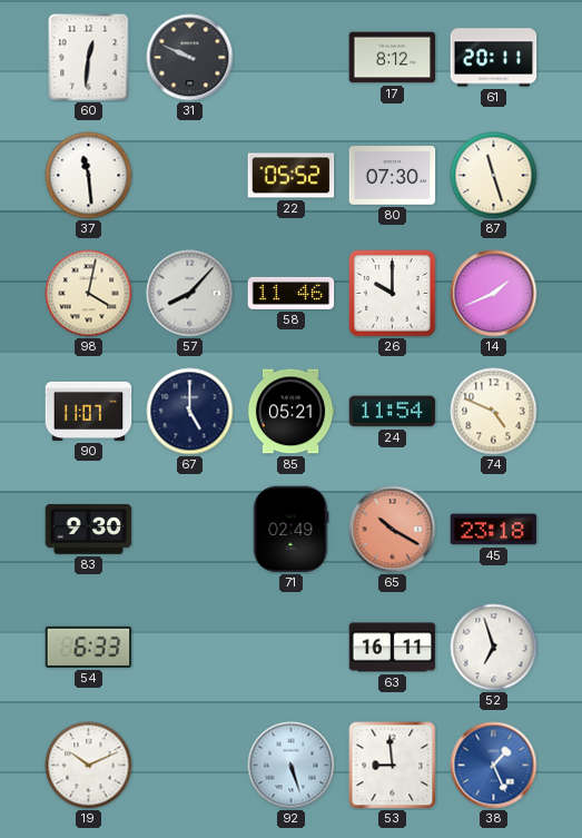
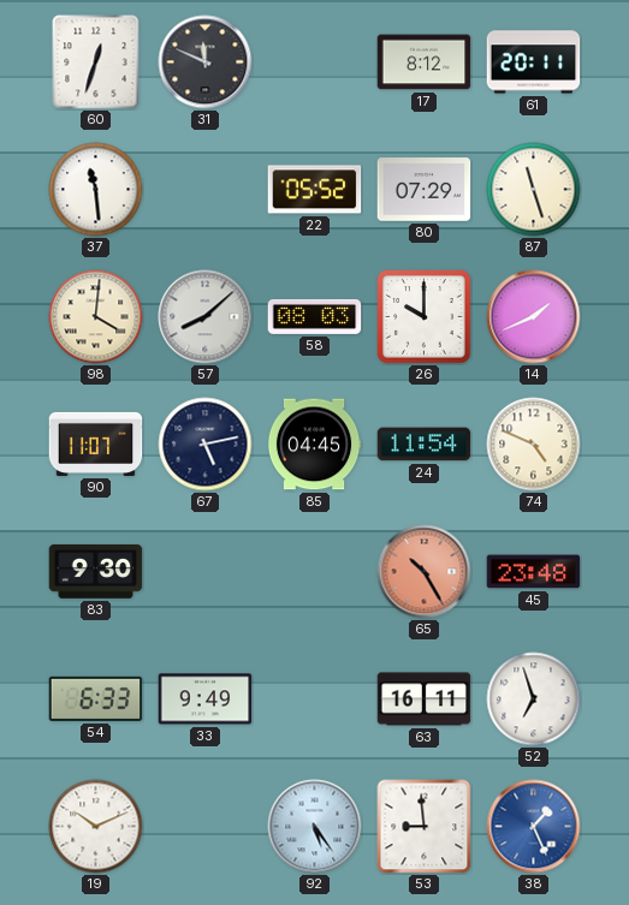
60: 12:31 -> 12:33
31: 9:49 -> 11:49
80: 07:30 -> 07:29
98: 4:02 -> 4:01
57: 8:07 -> 8:08
58: 11:46 -> 08:03
67: 5:00 -> 5:13
85: 05:21 -> 04:45
71: 02:49 -> none
65: 10:20 -> 10:25
45: 23:18 -> 23:48
33: none -> 9:49
92: 5:27 -> 5:24
